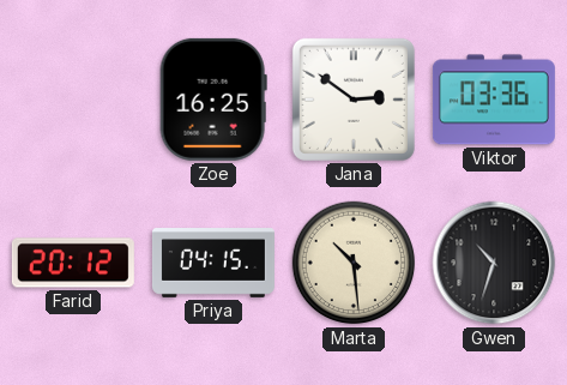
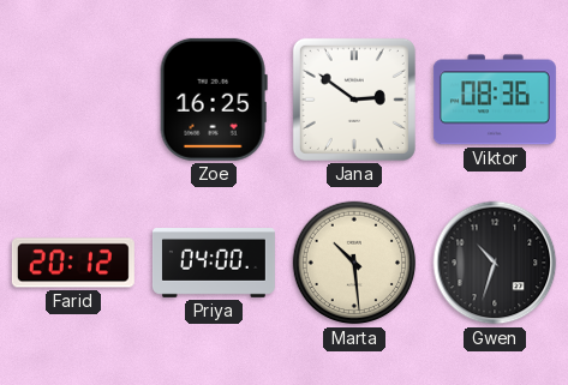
Viktor: 03:36 -> 08:36
Priya: 04:15 -> 04:00
